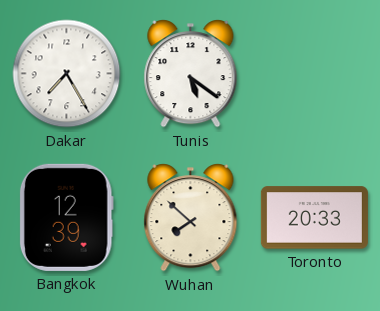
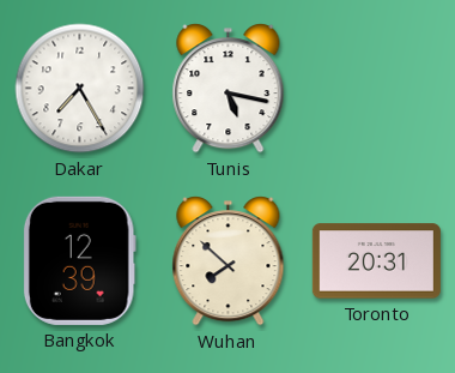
Tunis: 5:21 -> 5:17
Toronto: 20:33 -> 20:31
